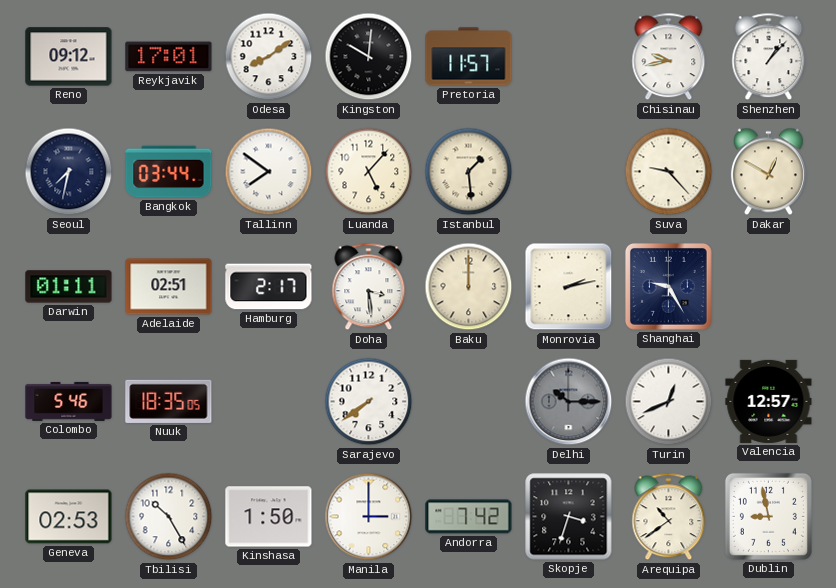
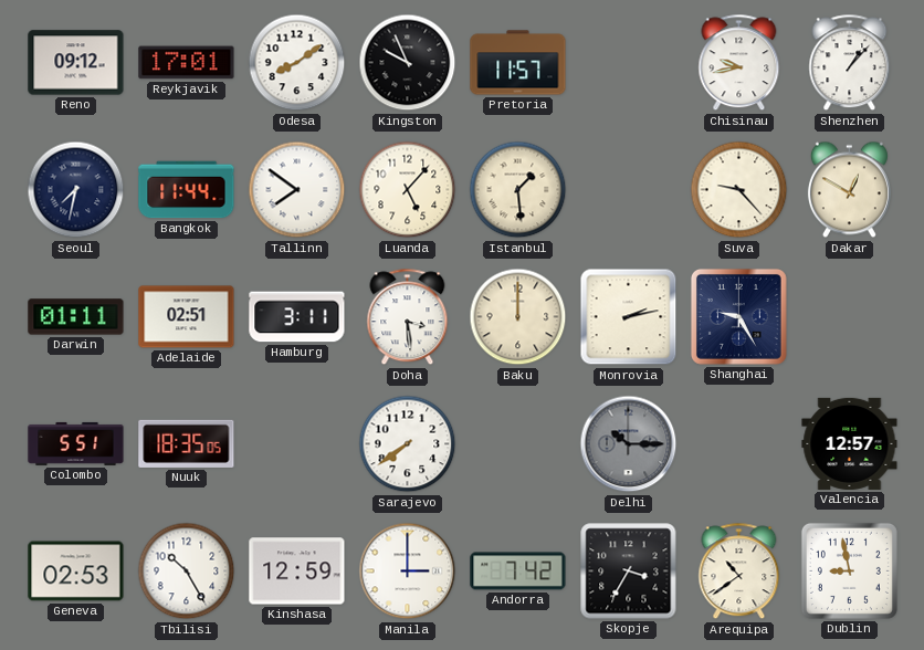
Kingston: 10:01 -> 9:56
Bangkok: 03:44 -> 11:44
Hamburg: 2:17 -> 3:11
Colombo: 5:46 -> 5:51
Turin: 12:41 -> none
Kinshasa: 1:50 -> 12:59
Skopje: 3:33 -> 3:35
